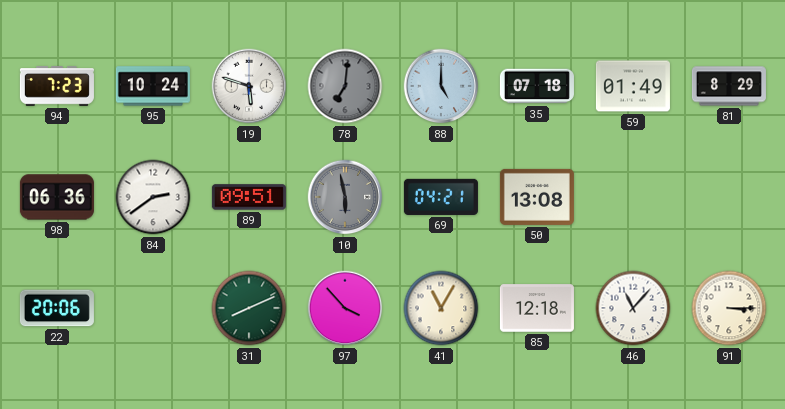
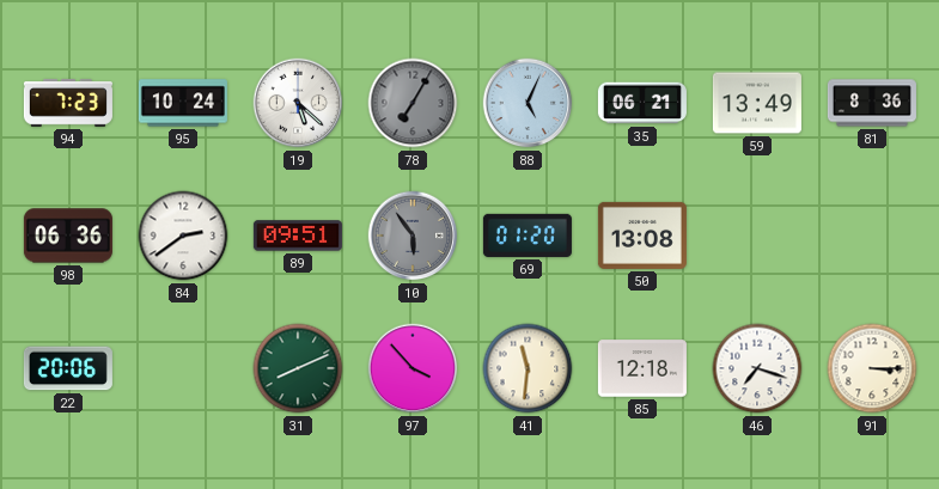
19: 5:48 -> 5:22
78: 7:01 -> 7:05
88: 5:00 -> 5:04
35: 07:18 -> 06:21
59: 01:49 -> 13:49
81: 8:29 -> 8:36
10: 5:58 -> 5:54
69: 04:21 -> 01:20
41: 11:05 -> 11:31
46: 11:07 -> 7:18
